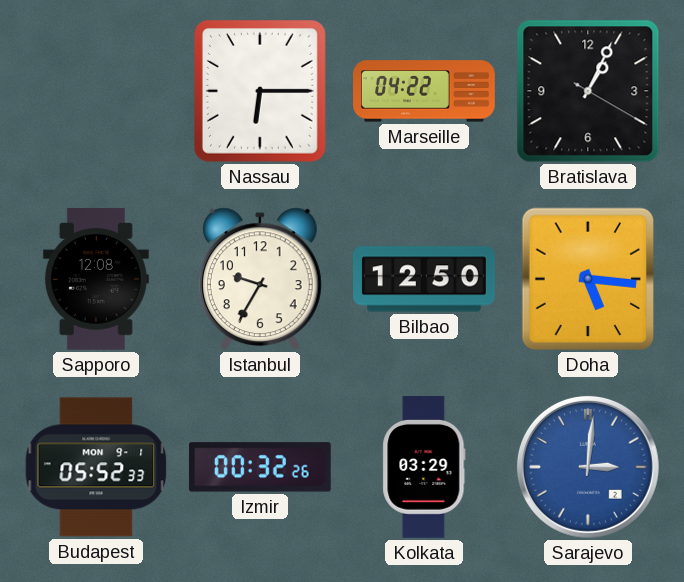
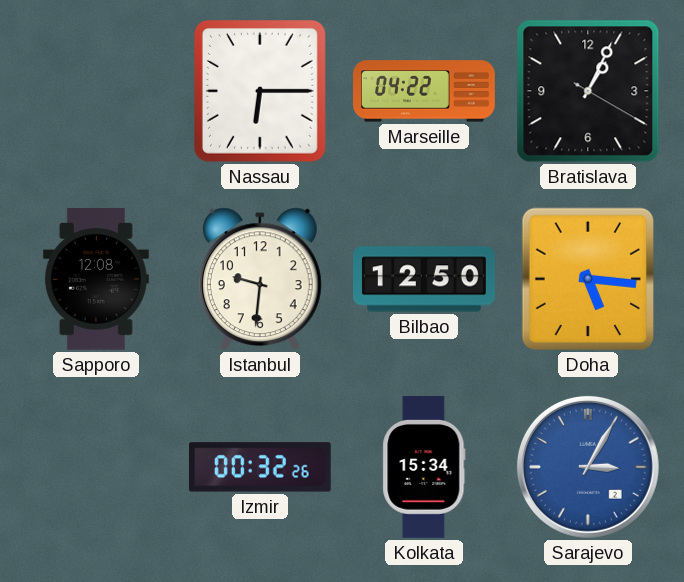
Istanbul: 9:35 -> 9:31
Budapest: 05:52 -> none
Kolkata: 03:29 -> 15:34
Sarajevo: 3:01 -> 3:05
